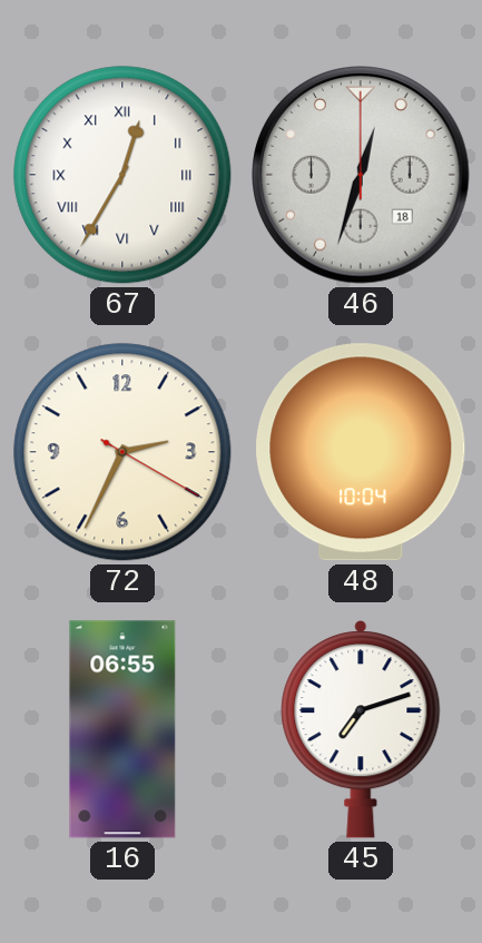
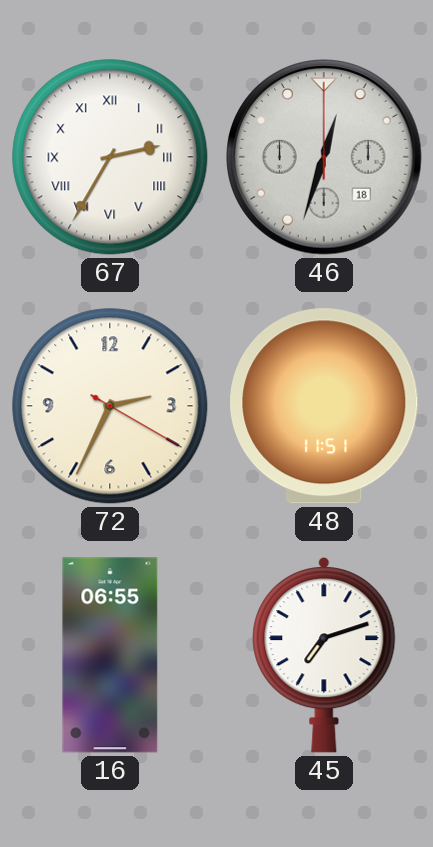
67: 12:35 -> 2:35
48: 10:04 -> 11:51
